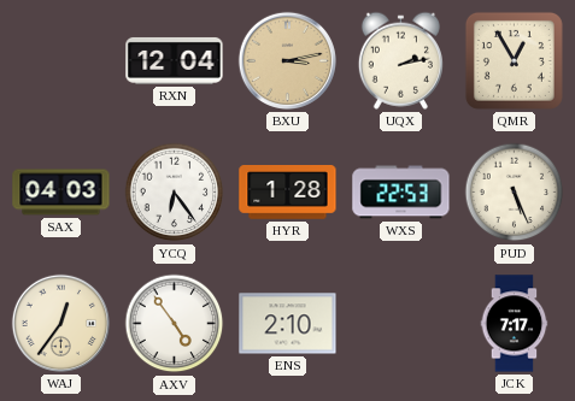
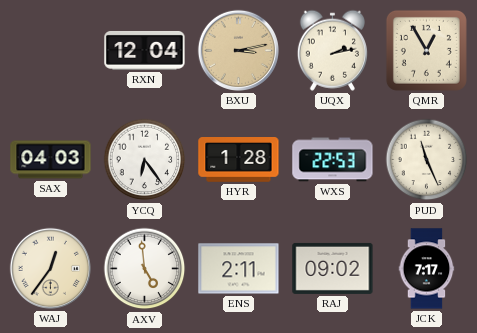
PUD: 5:26 -> 11:26
AXV: 4:54 -> 4:59
ENS: 2:10 -> 2:11
RAJ: none -> 09:02
